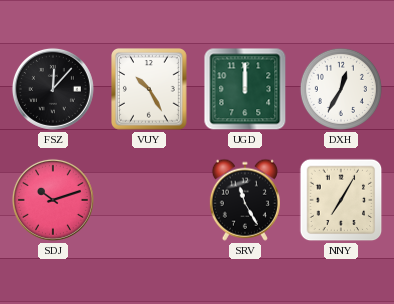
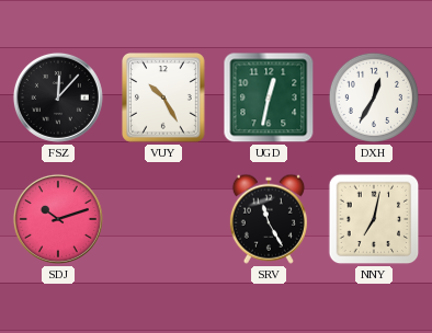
UGD: 12:00 -> 12:32
NNY: 7:05 -> 7:02
